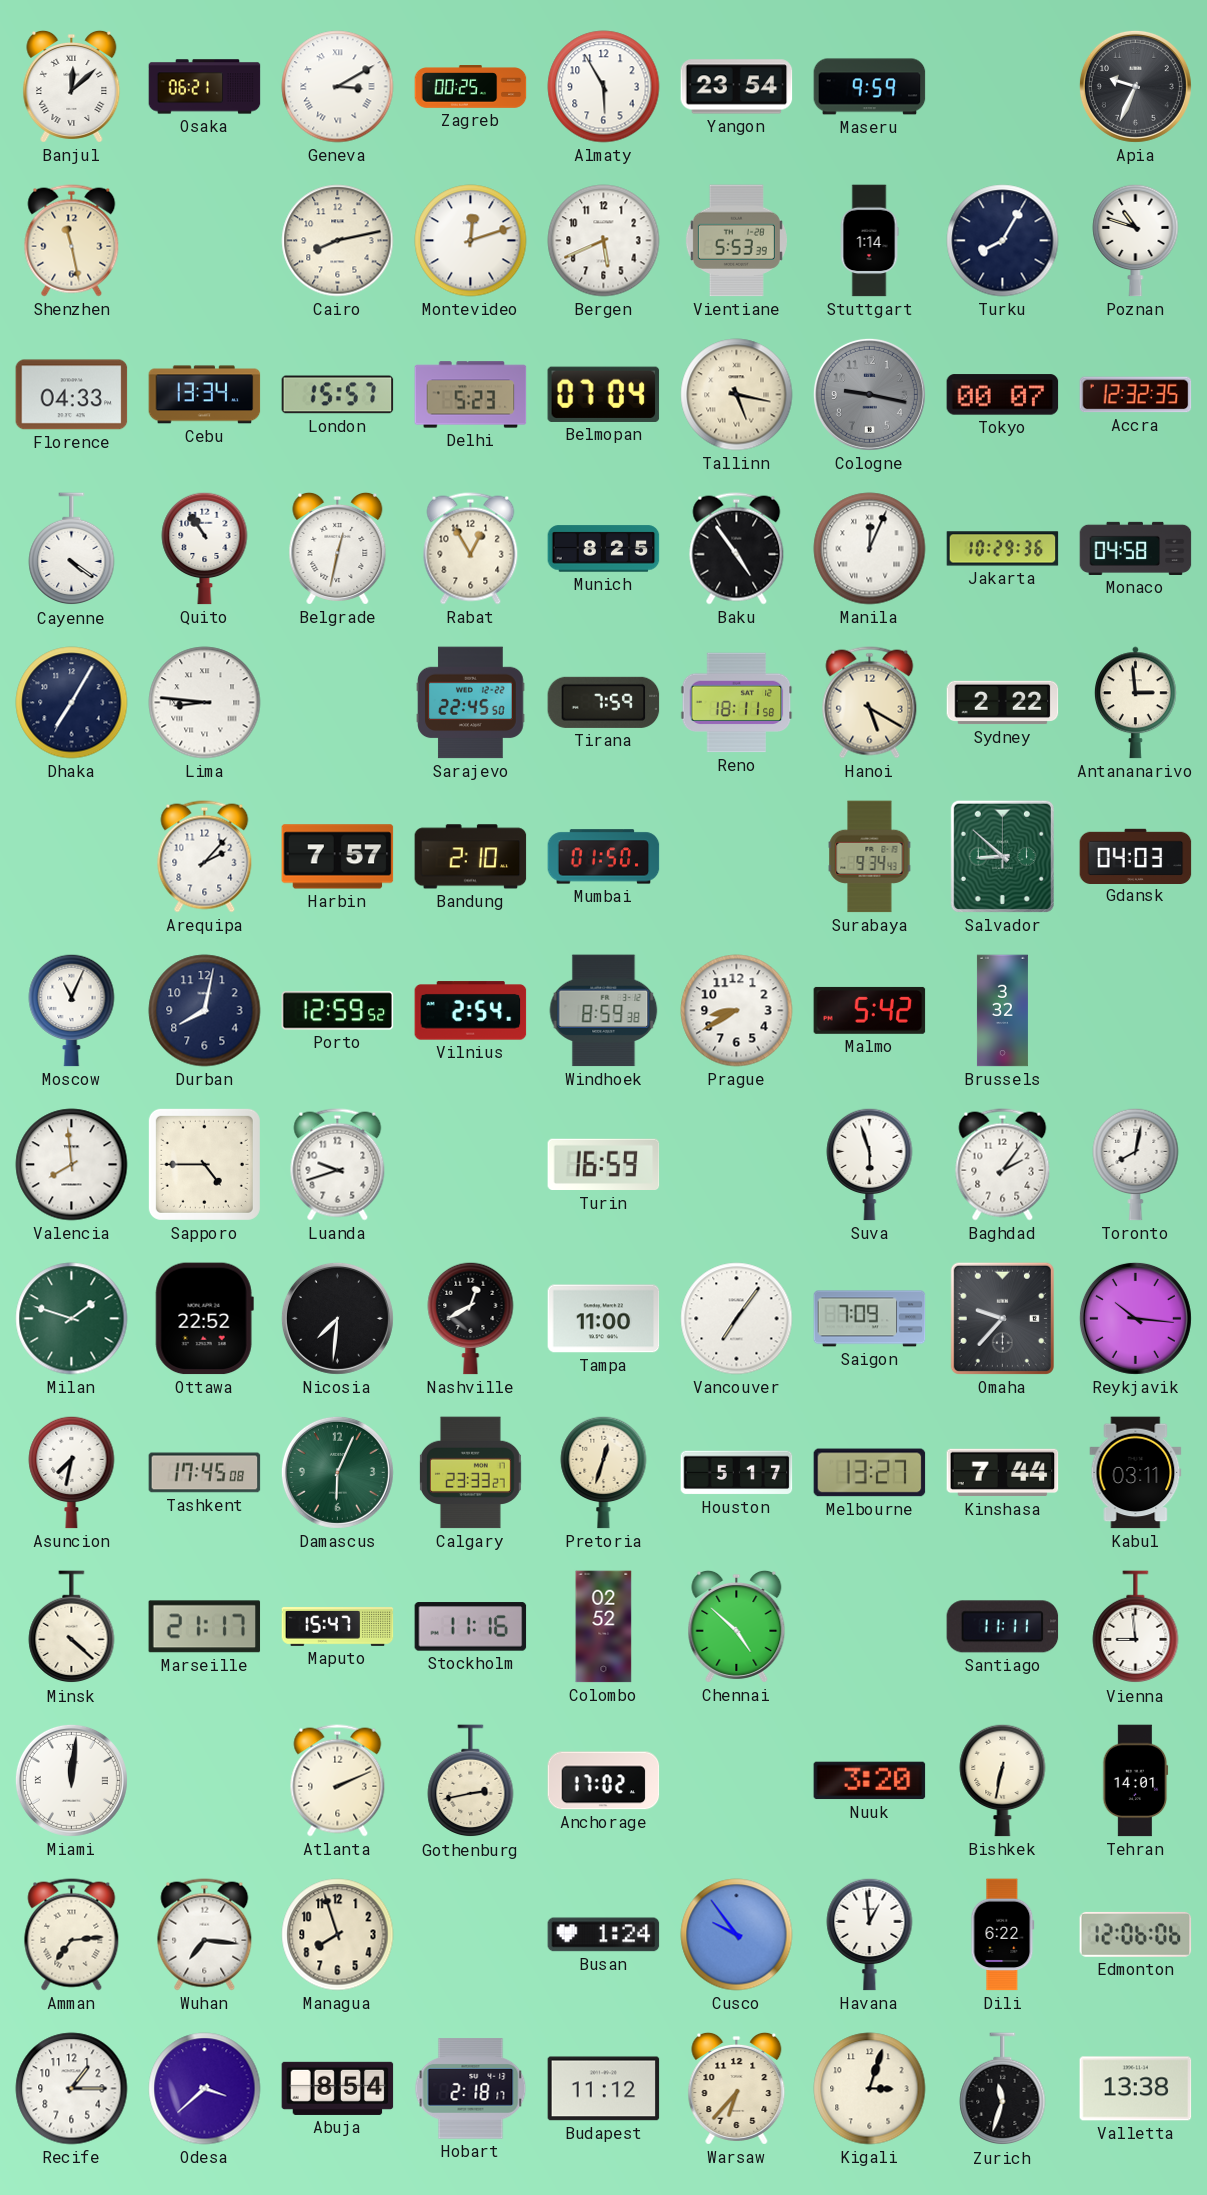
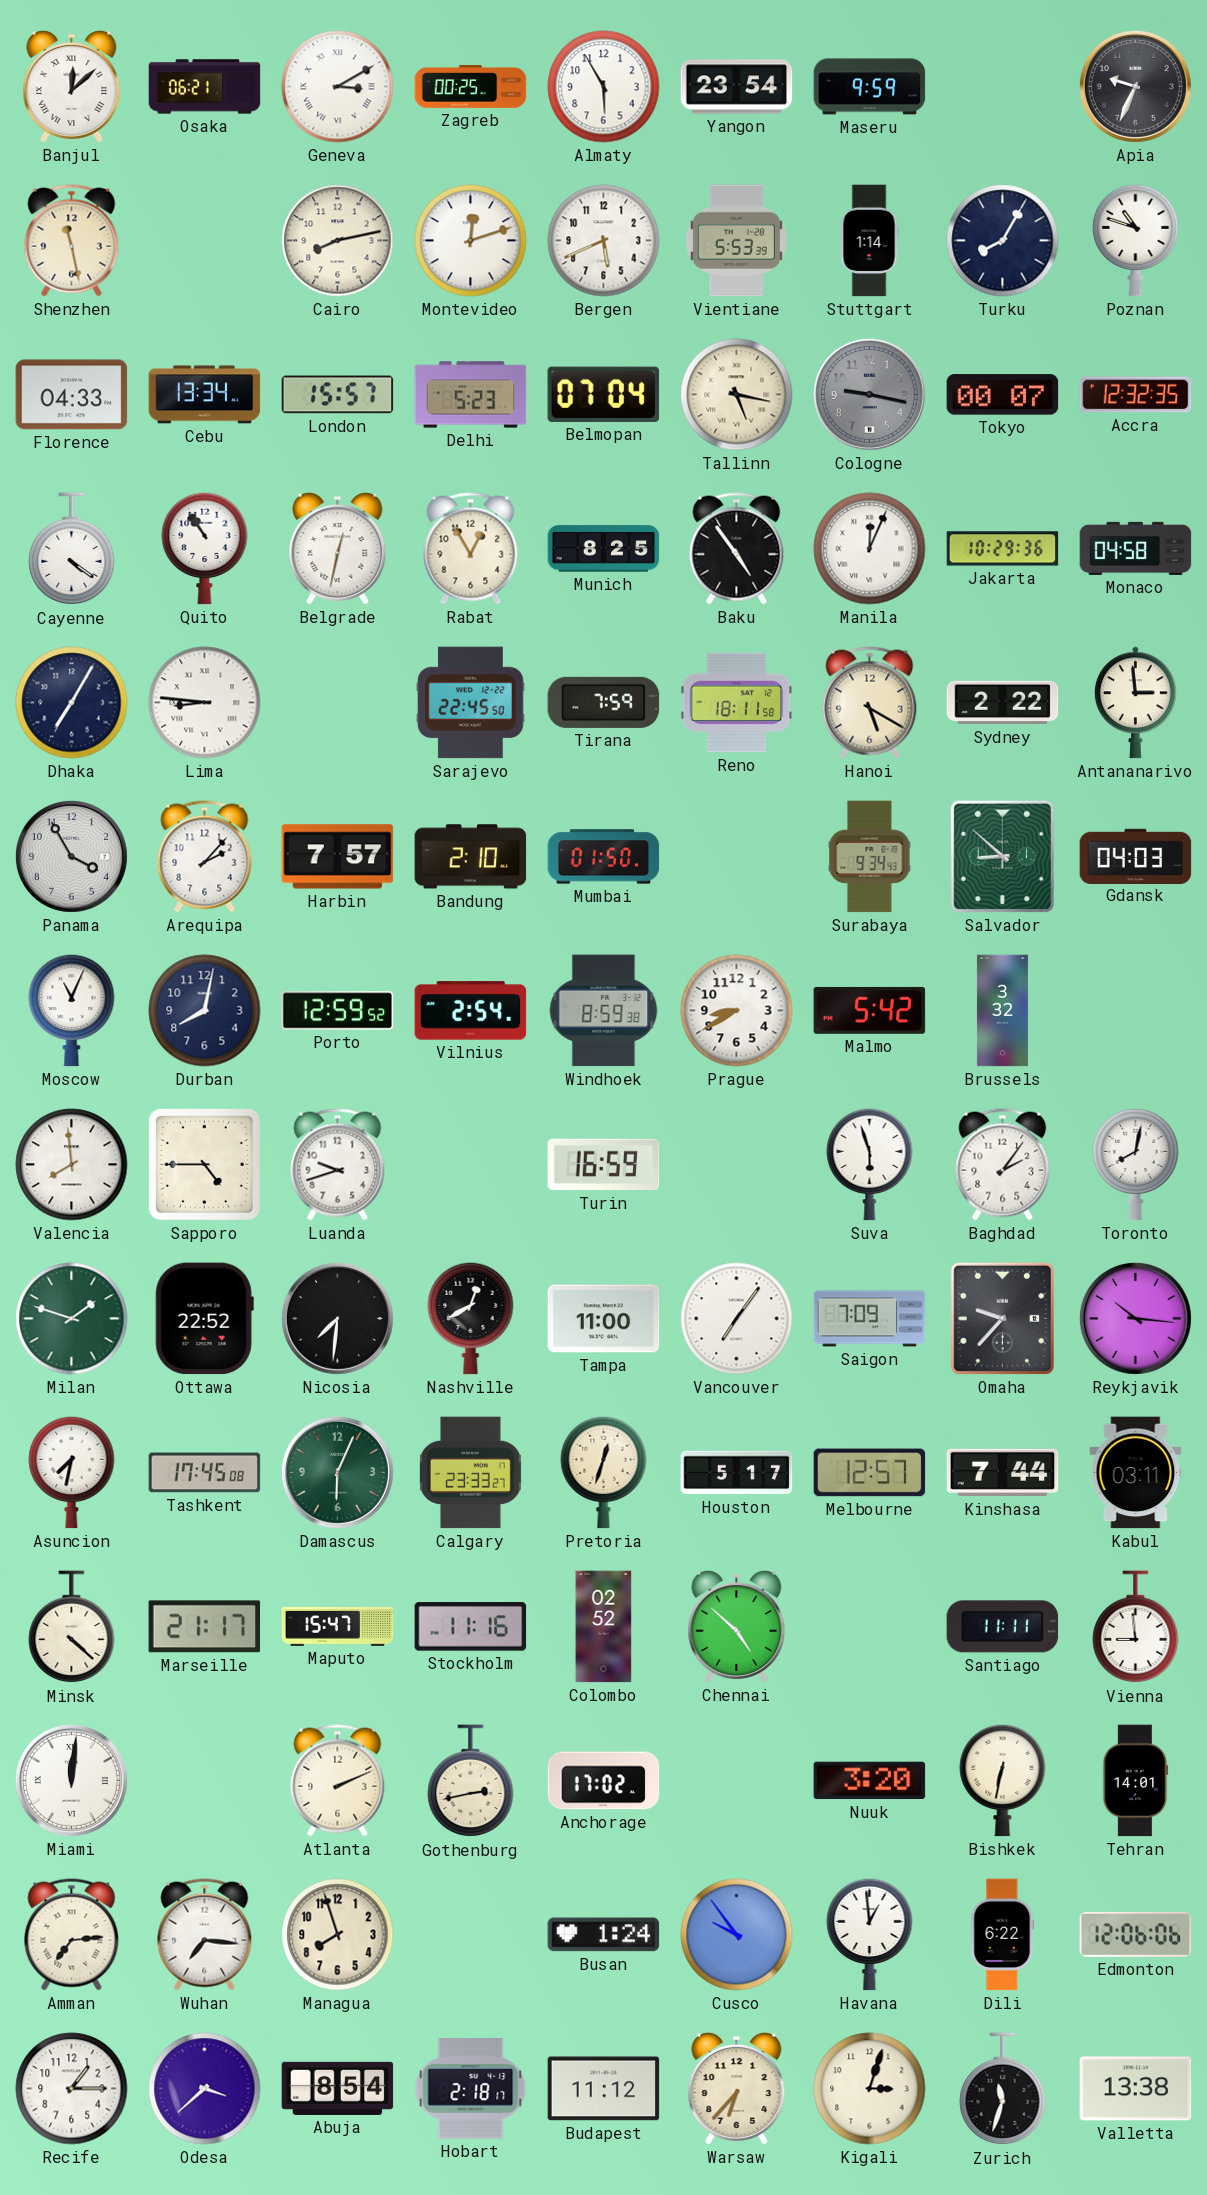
Panama: none -> 3:55
Melbourne: 13:27 -> 12:57
